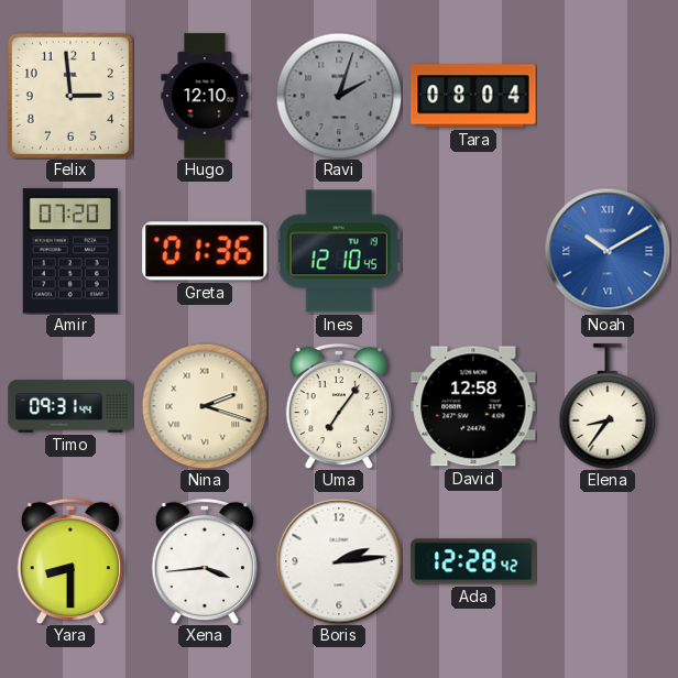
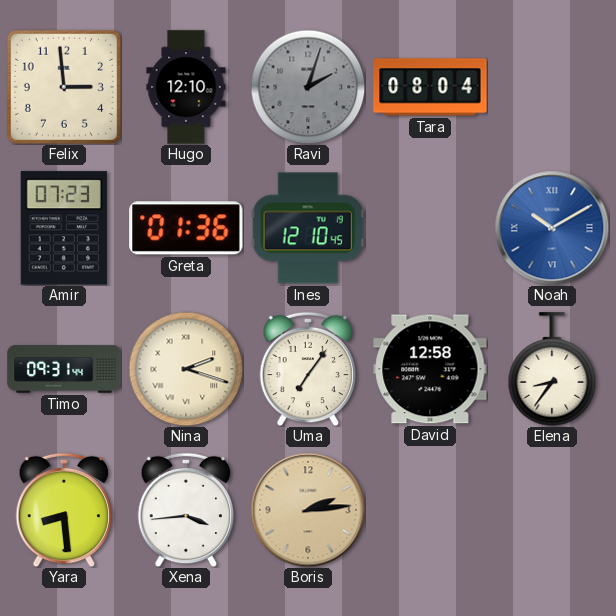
Amir: 07:20 -> 07:23
Yara: 8:30 -> 8:29
Boris dial: white -> champagne
Ada: 12:28 -> none
